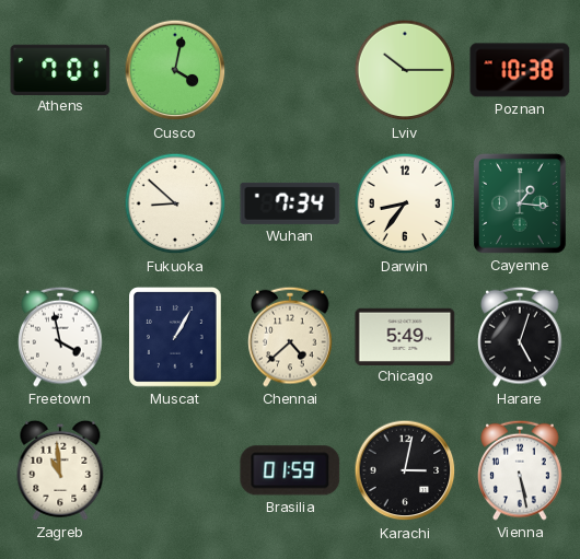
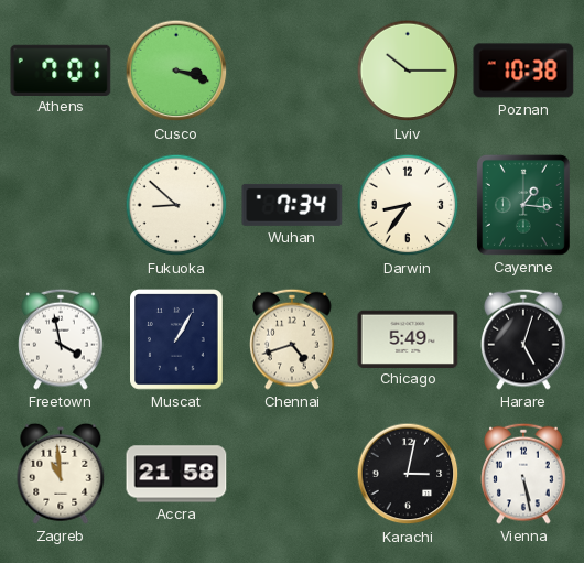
Cusco: 4:02 -> 3:18
Chennai: 4:38 -> 4:42
Accra: none -> 21:58
Brasilia: 01:59 -> none
